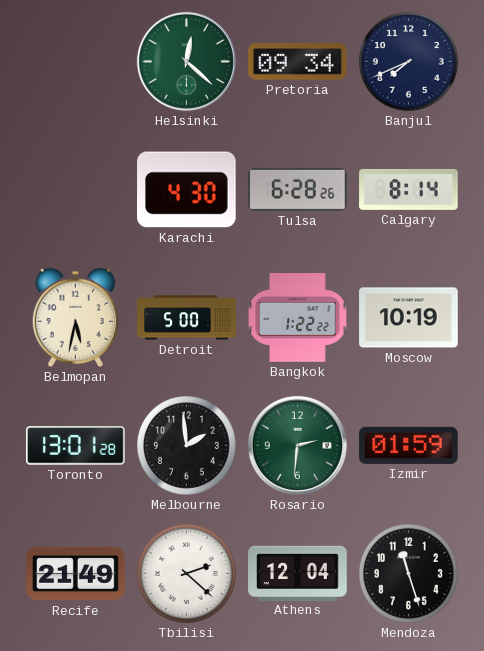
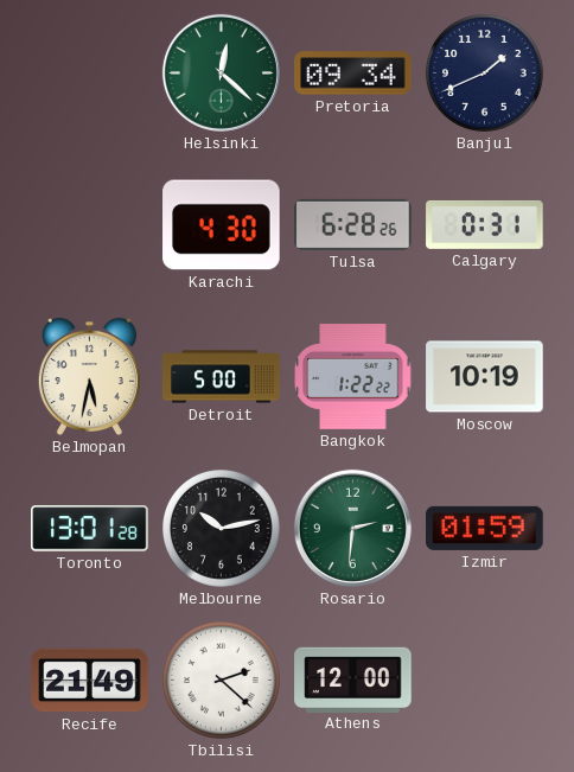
Banjul: 7:41 -> 1:41
Calgary: 8:14 -> 0:31
Melbourne: 1:59 -> 10:13
Athens: 12:04 -> 12:00
Mendoza: 11:27 -> none
